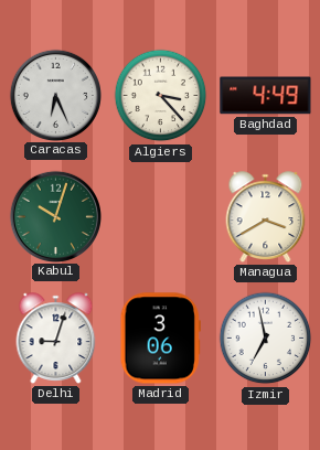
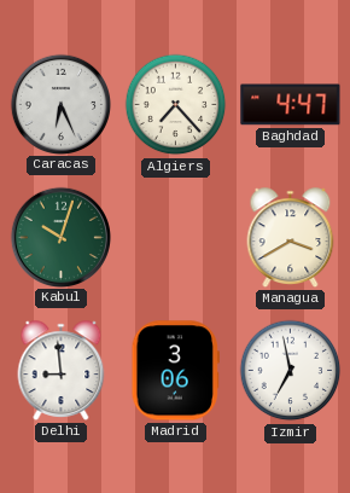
Algiers: 3:23 -> 7:23
Baghdad: 4:49 -> 4:47
Delhi: 9:03 -> 8:59
